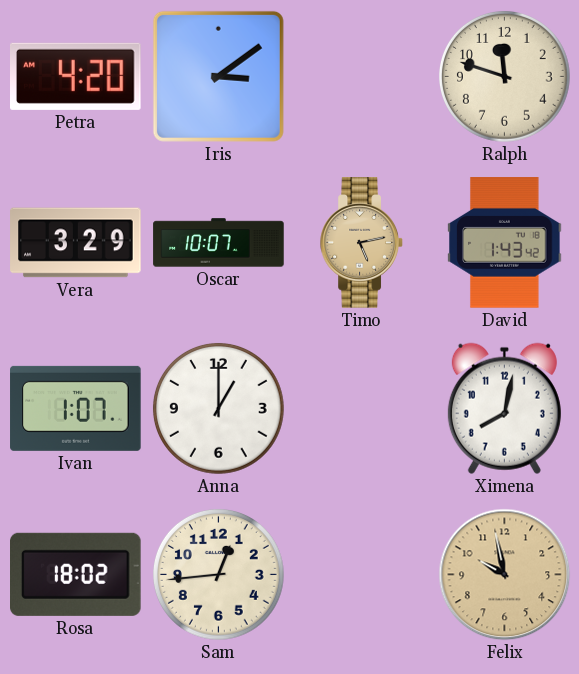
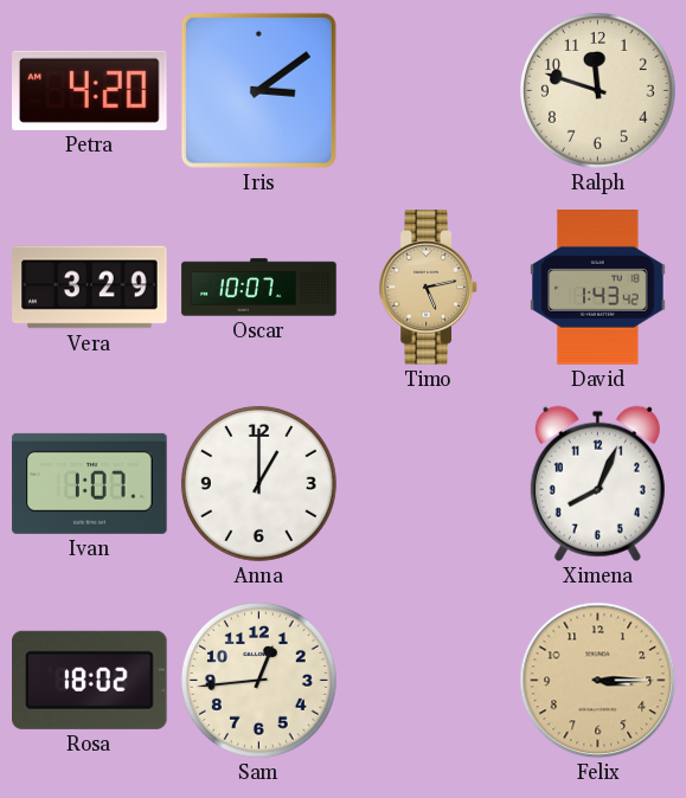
Ximena: 8:02 -> 8:04
Felix: 9:58 -> 3:15
